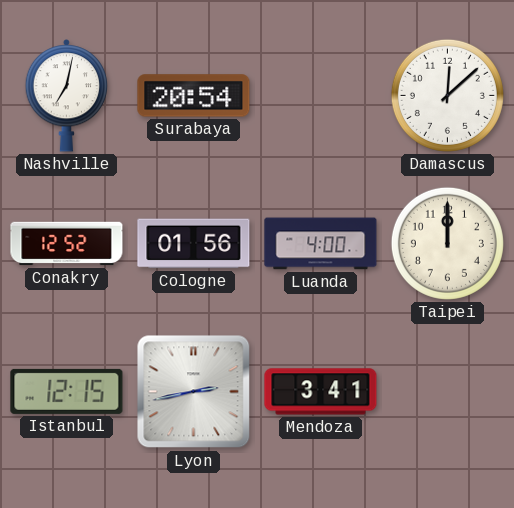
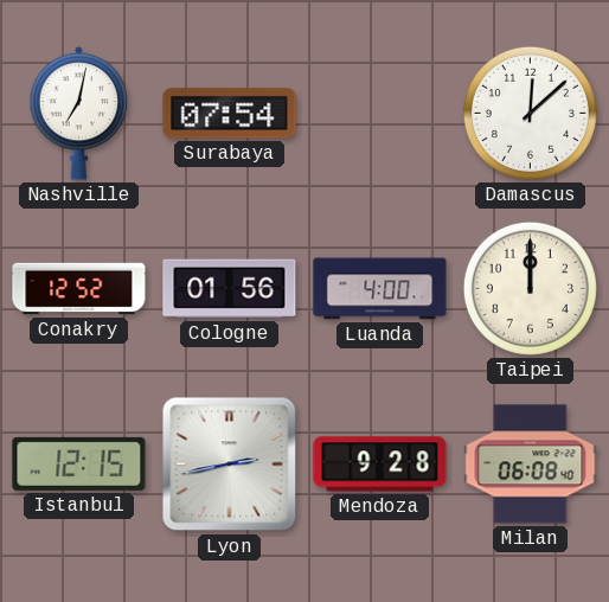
Surabaya: 20:54 -> 07:54
Mendoza: 3:41 -> 9:28
Milan: none -> 06:08
